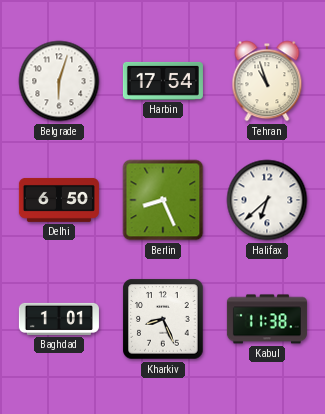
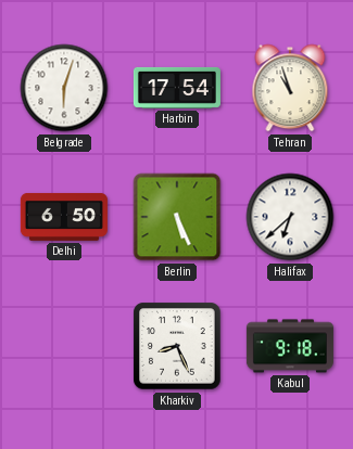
Berlin: 8:26 -> 5:26
Baghdad: 1:01 -> none
Kabul: 11:38 -> 9:18
